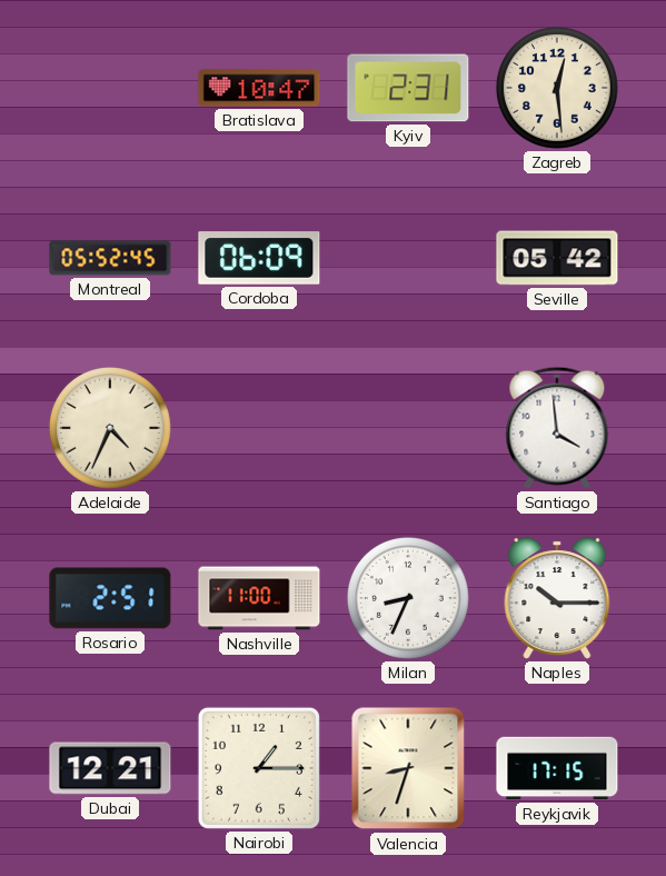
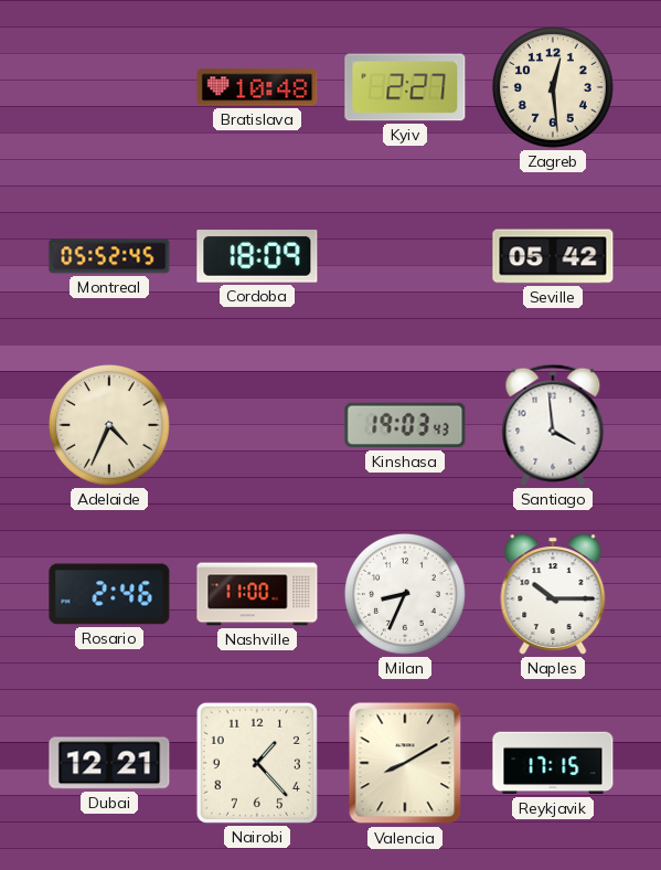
Bratislava: 10:47 -> 10:48
Kyiv: 2:31 -> 2:27
Cordoba: 06:09 -> 18:09
Kinshasa: none -> 19:03
Rosario: 2:51 -> 2:46
Nairobi: 1:15 -> 1:23
Valencia: 8:33 -> 8:10
